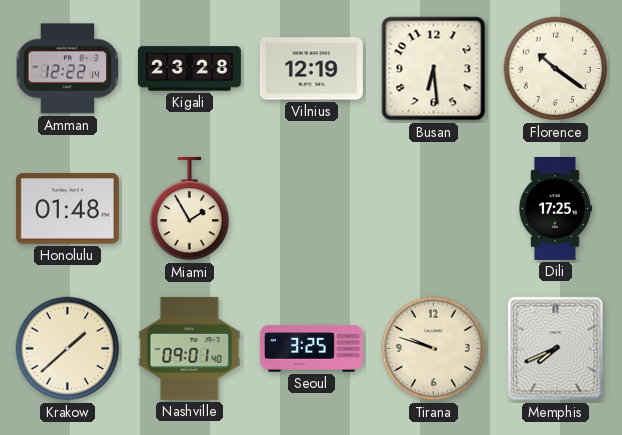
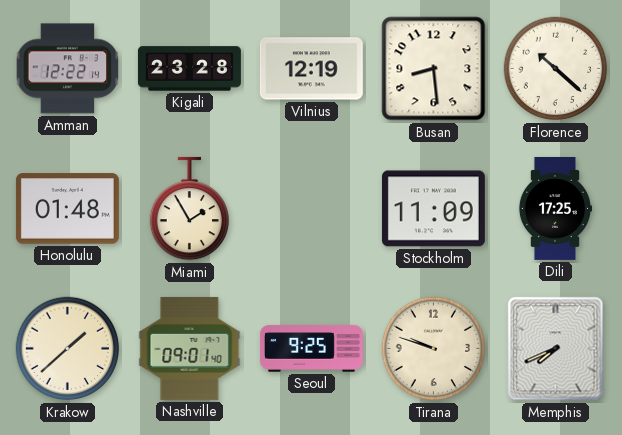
Busan: 6:29 -> 8:29
Florence: 10:21 -> 10:22
Stockholm: none -> 11:09
Seoul: 3:25 -> 9:25
